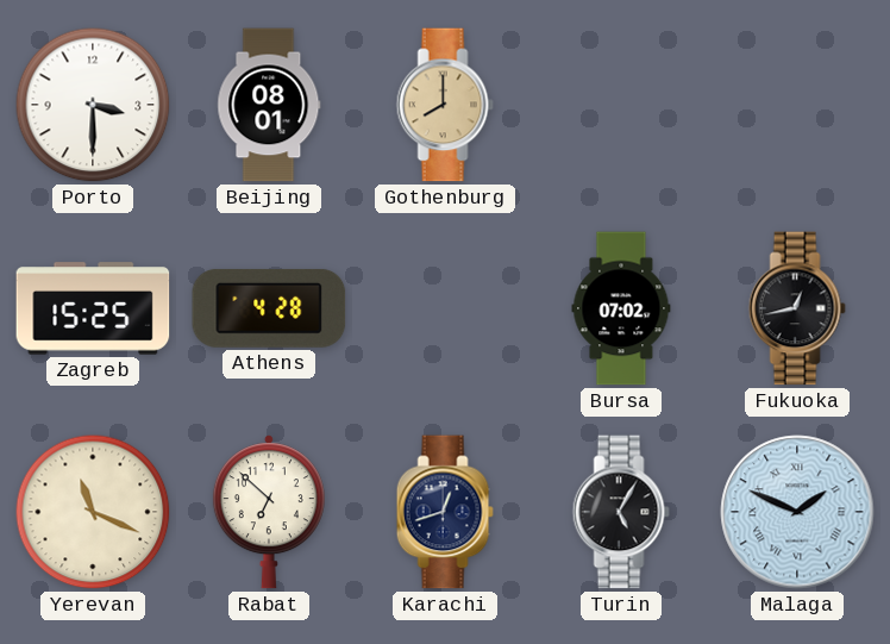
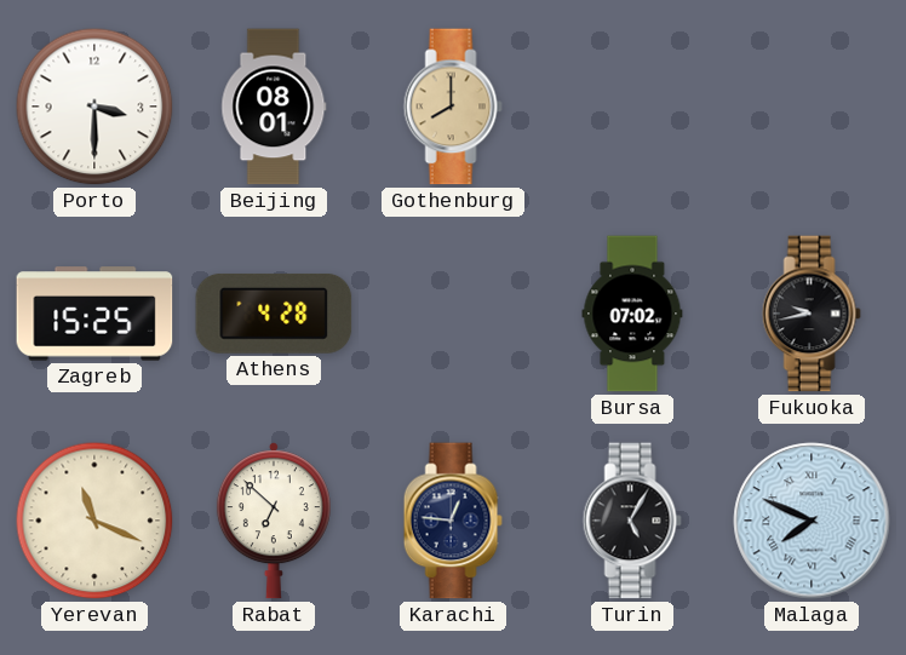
Fukuoka: 12:43 -> 9:43
Karachi: 12:42 -> 12:46
Malaga: 1:49 -> 7:49
